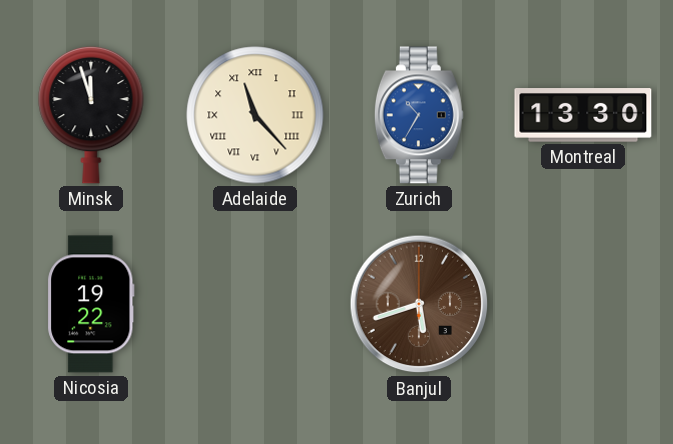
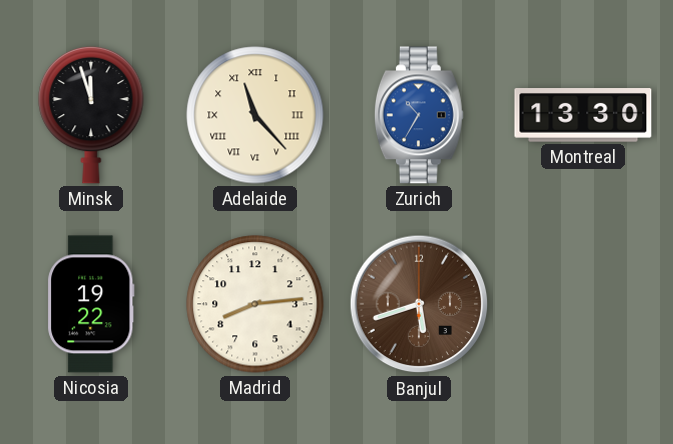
Madrid: none -> 8:14
